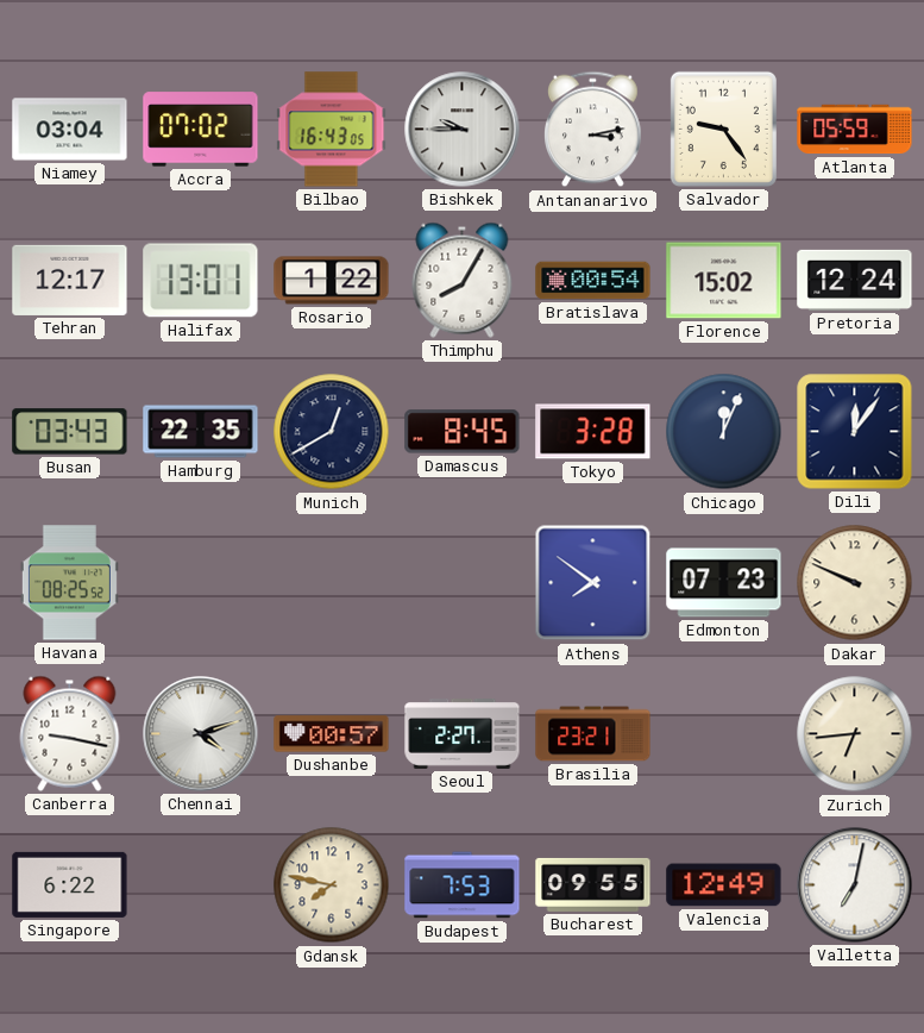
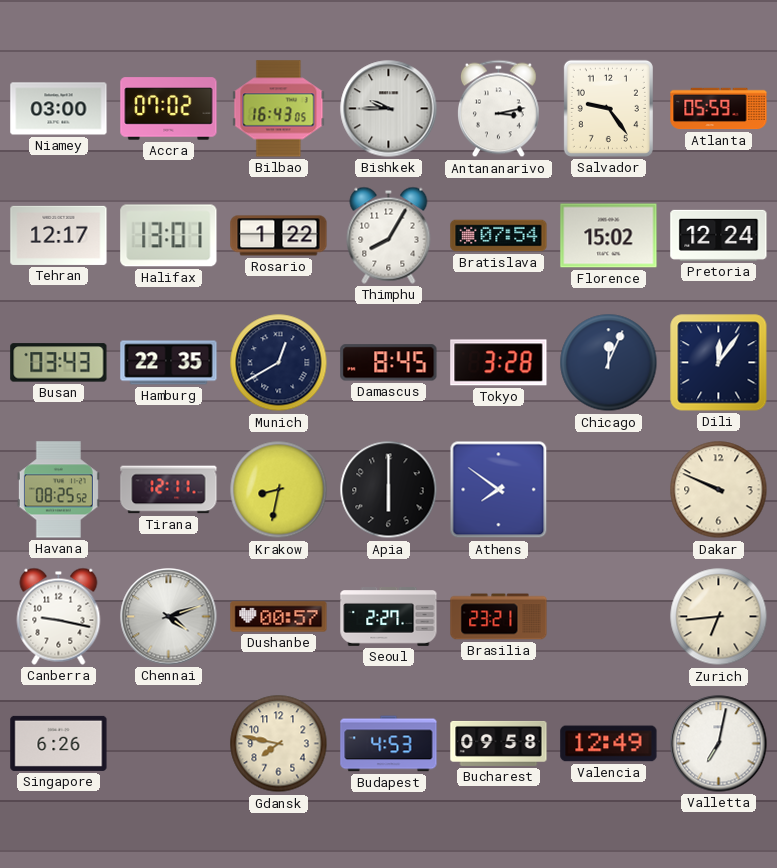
Niamey: 03:04 -> 03:00
Bratislava: 00:54 -> 07:54
Tirana: none -> 12:11
Krakow: none -> 8:32
Apia: none -> 6:00
Edmonton: 07:23 -> none
Singapore: 6:22 -> 6:26
Budapest: 7:53 -> 4:53
Bucharest: 09:55 -> 09:58
